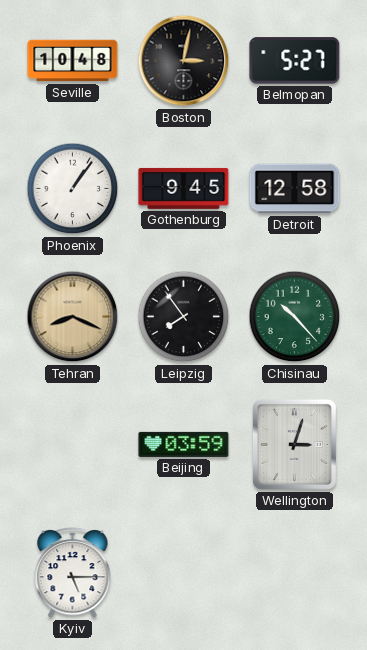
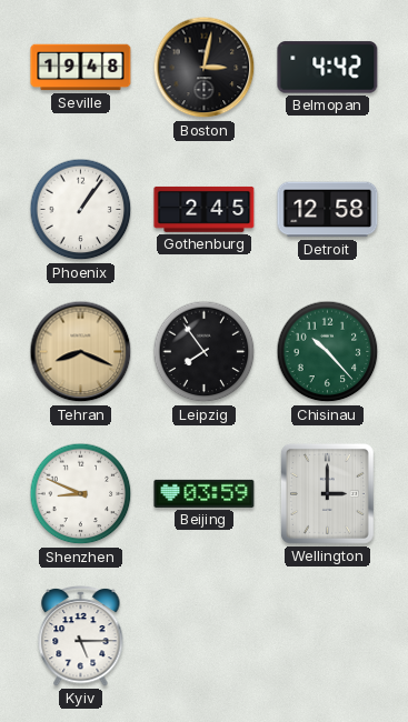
Seville: 10:48 -> 19:48
Belmopan: 5:27 -> 4:42
Gothenburg: 9:45 -> 2:45
Shenzhen: none -> 8:49
Wellington: 3:03 -> 3:00
